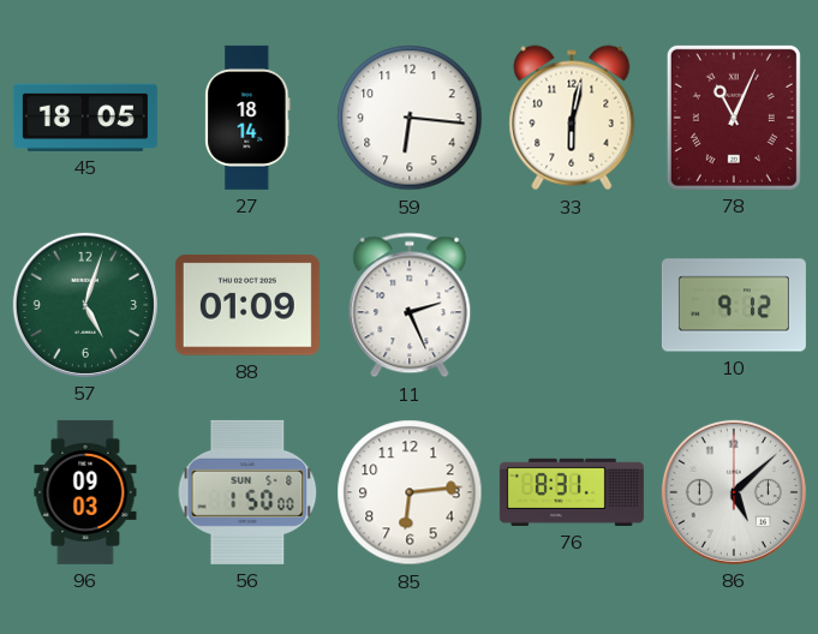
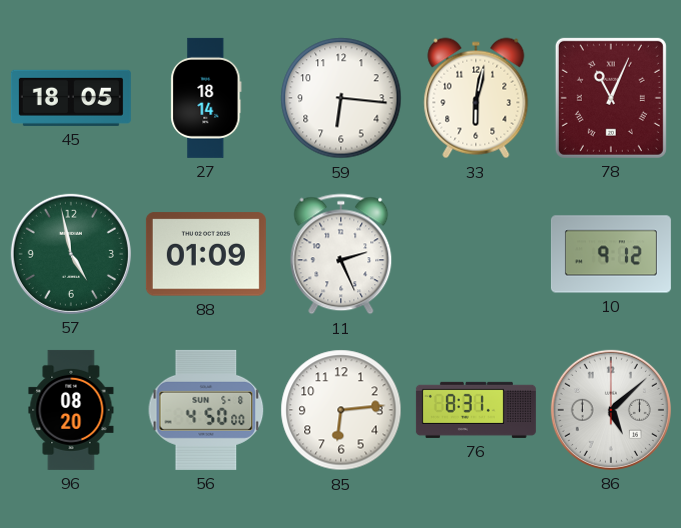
57: 5:03 -> 4:58
96: 09:03 -> 08:20
56: 1:50 -> 4:50
